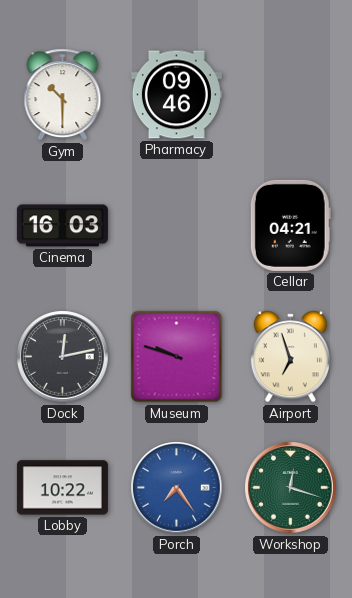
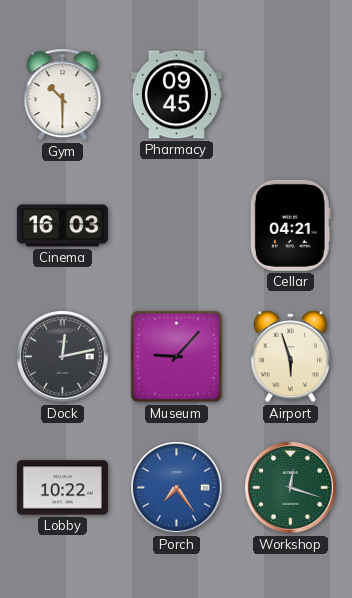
Pharmacy: 09:46 -> 09:45
Museum: 9:48 -> 9:07
Airport: 6:57 -> 5:57
